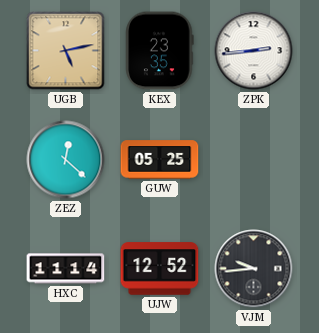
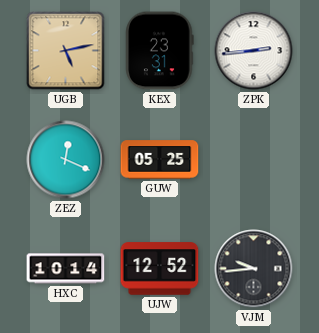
KEX: 23:35 -> 23:31
ZEZ: 12:22 -> 12:19
HXC: 11:14 -> 10:14
